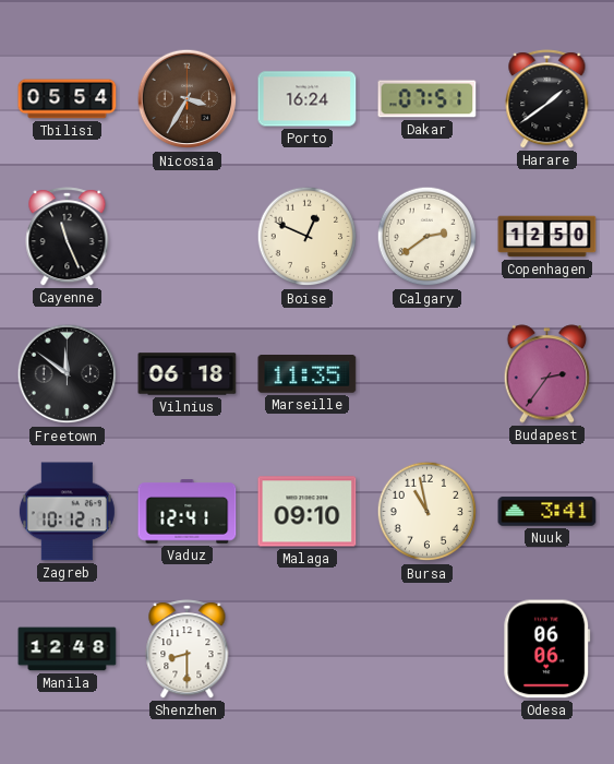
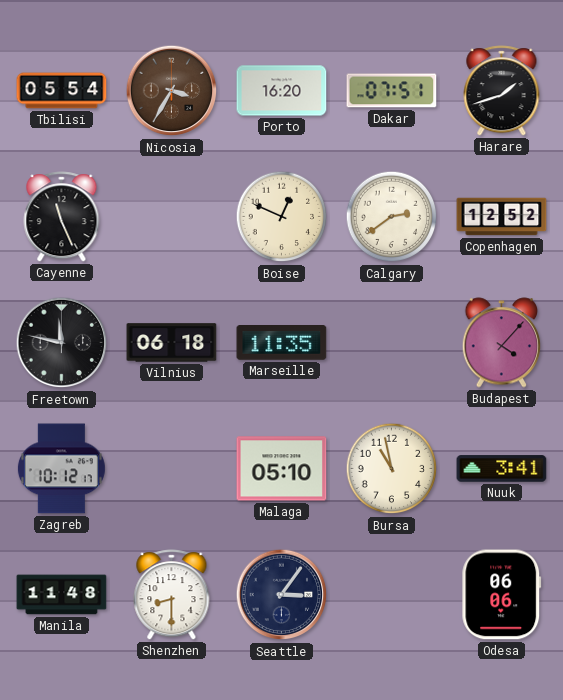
Porto: 16:24 -> 16:20
Harare: 1:39 -> 1:42
Copenhagen: 12:50 -> 12:52
Freetown: 11:51 -> 11:47
Budapest: 2:36 -> 4:07
Vaduz: 12:41 -> none
Malaga: 09:10 -> 05:10
Manila: 12:48 -> 11:48
Seattle: none -> 3:06
